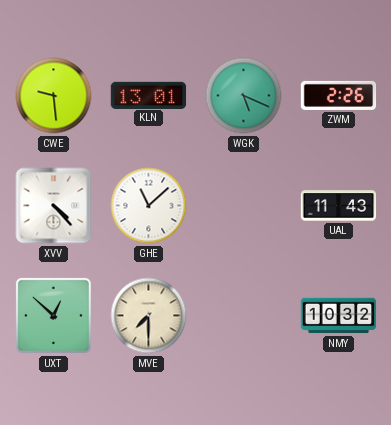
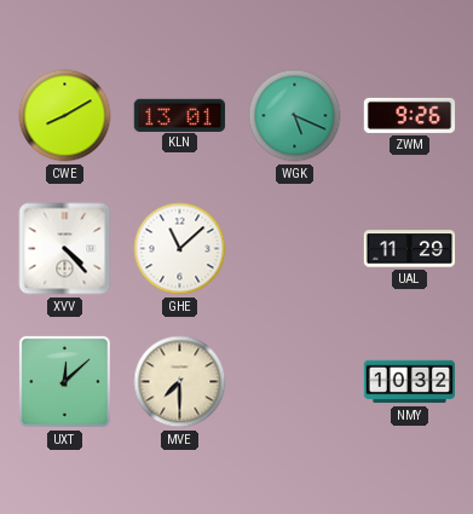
CWE: 9:29 -> 8:10
ZWM: 2:26 -> 9:26
UAL: 11:43 -> 11:29
UXT: 12:52 -> 12:08
